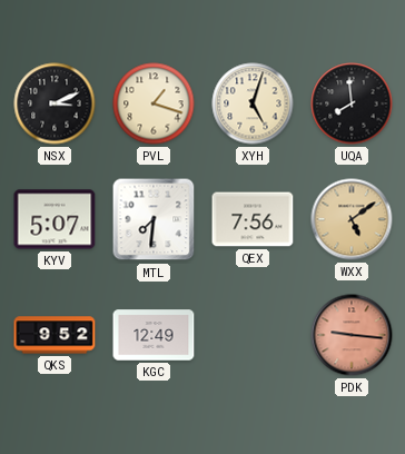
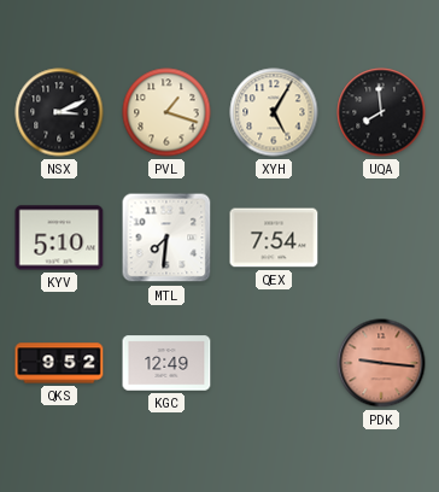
XYH: 5:03 -> 5:05
KYV: 5:07 -> 5:10
QEX: 7:56 -> 7:54
WXX: 5:09 -> none
